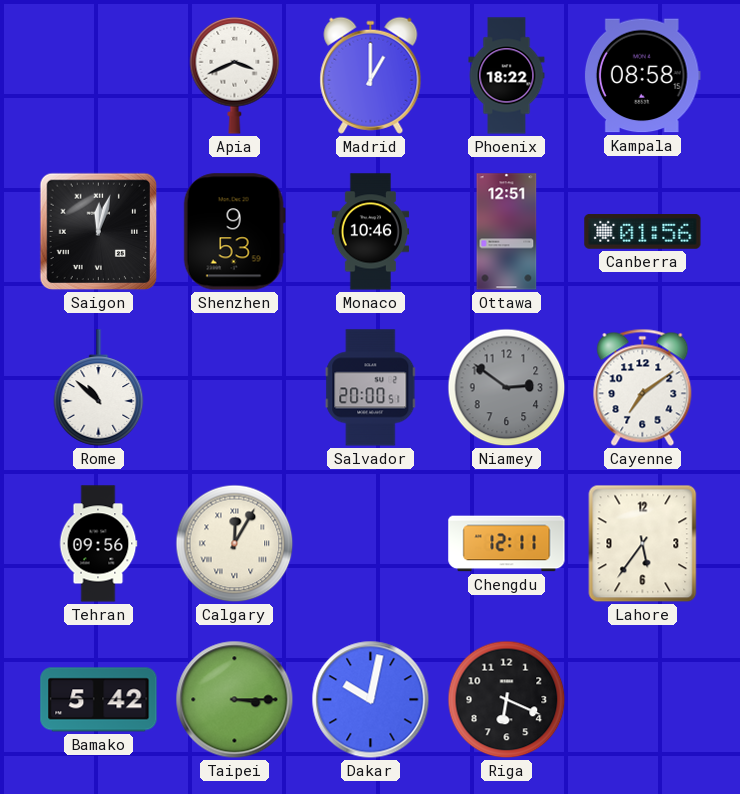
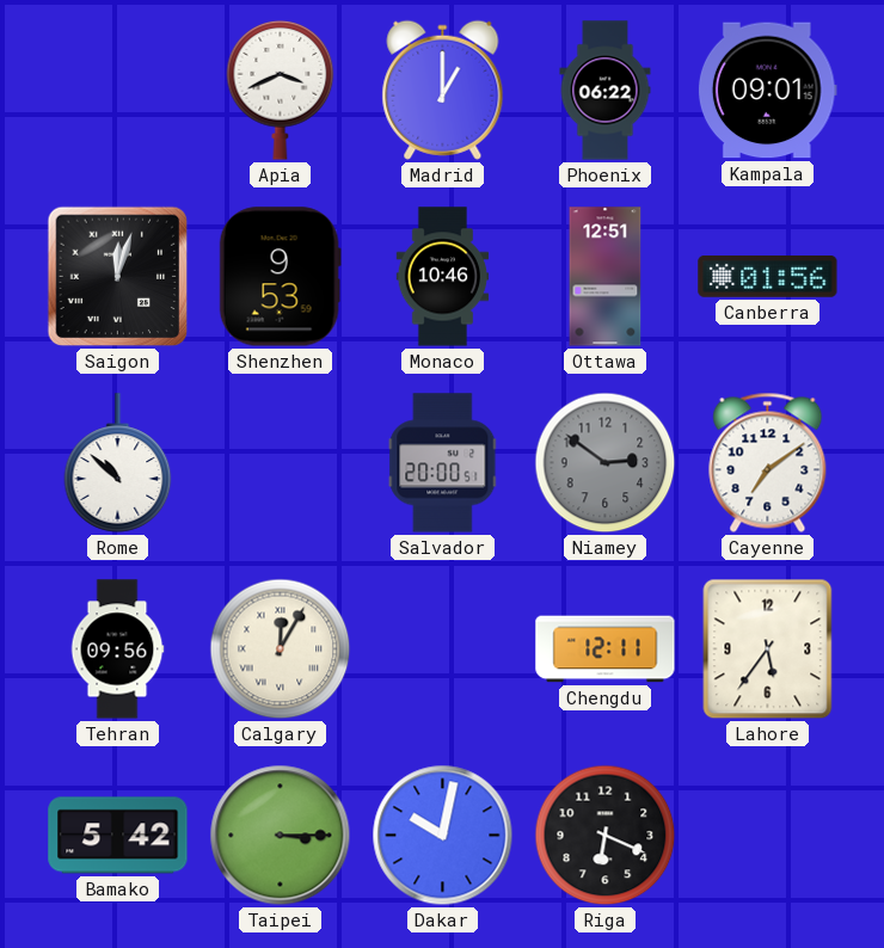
Phoenix: 18:22 -> 06:22
Kampala: 08:58 -> 09:01
